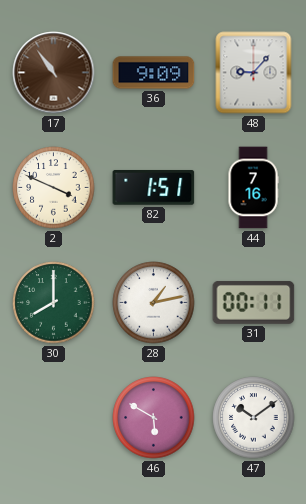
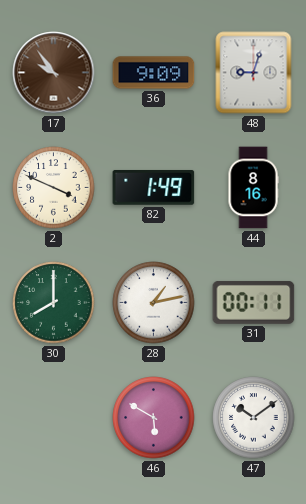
17: 10:54 -> 9:54
48: 9:07 -> 9:03
82: 1:51 -> 1:49
44: 7:16 -> 8:16
